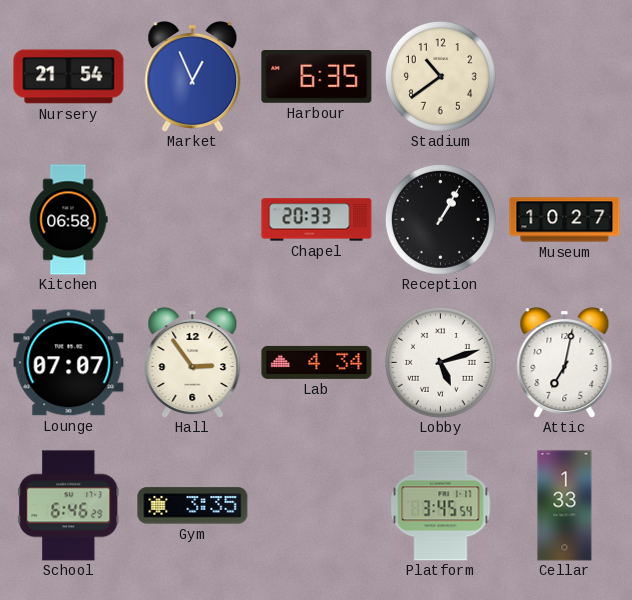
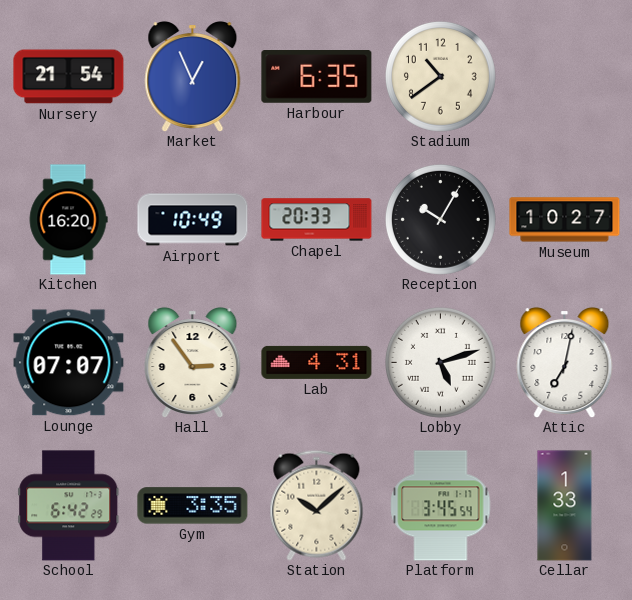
Kitchen: 06:58 -> 16:20
Airport: none -> 10:49
Reception: 1:05 -> 10:05
Lab: 4:34 -> 4:31
School: 6:46 -> 6:42
Station: none -> 10:08
